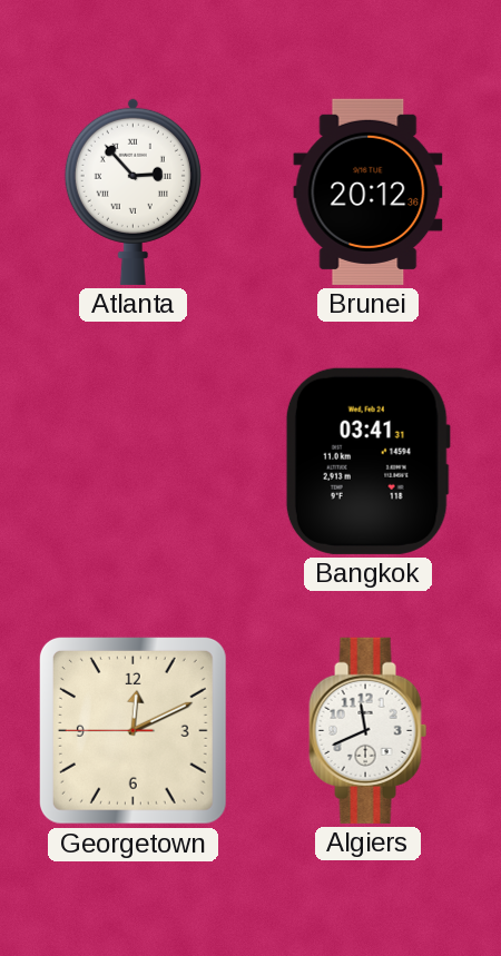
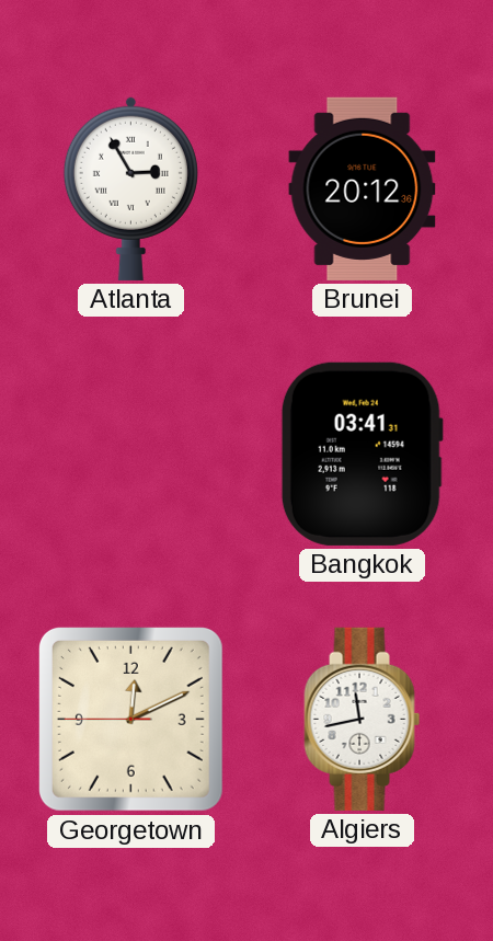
Atlanta: 2:53 -> 2:55
Algiers: 11:41 -> 11:43
